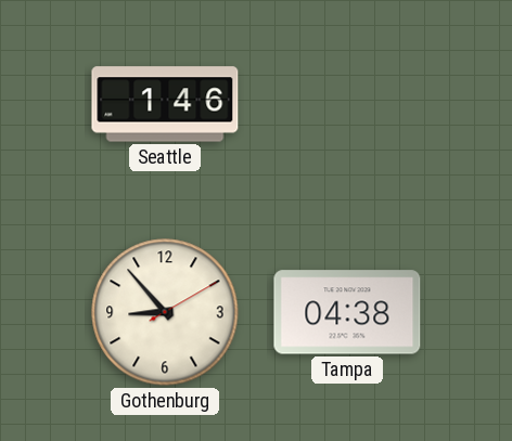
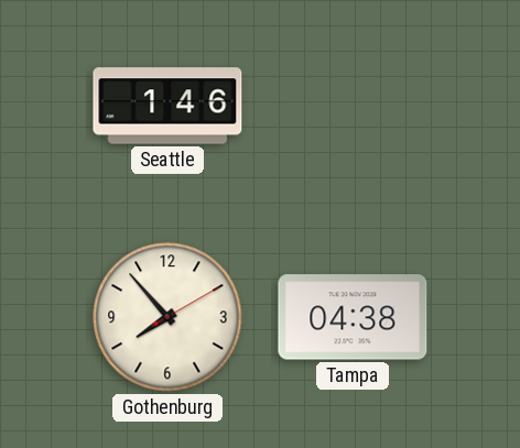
Gothenburg: 8:53 -> 7:53
